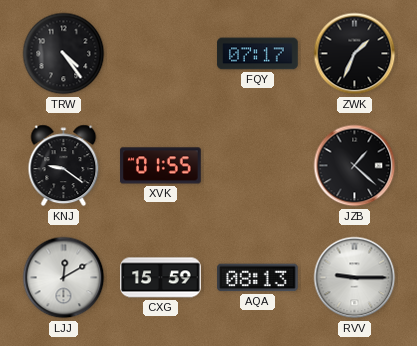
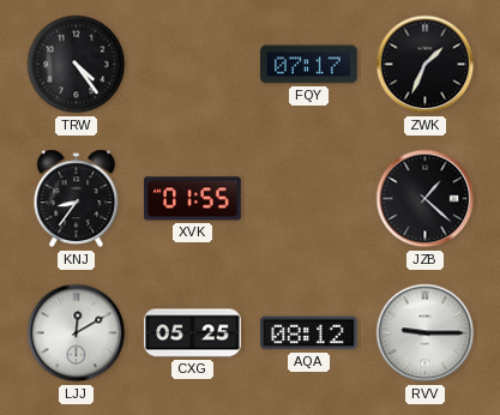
KNJ: 9:21 -> 8:36
CXG: 15:59 -> 05:25
AQA: 08:13 -> 08:12
